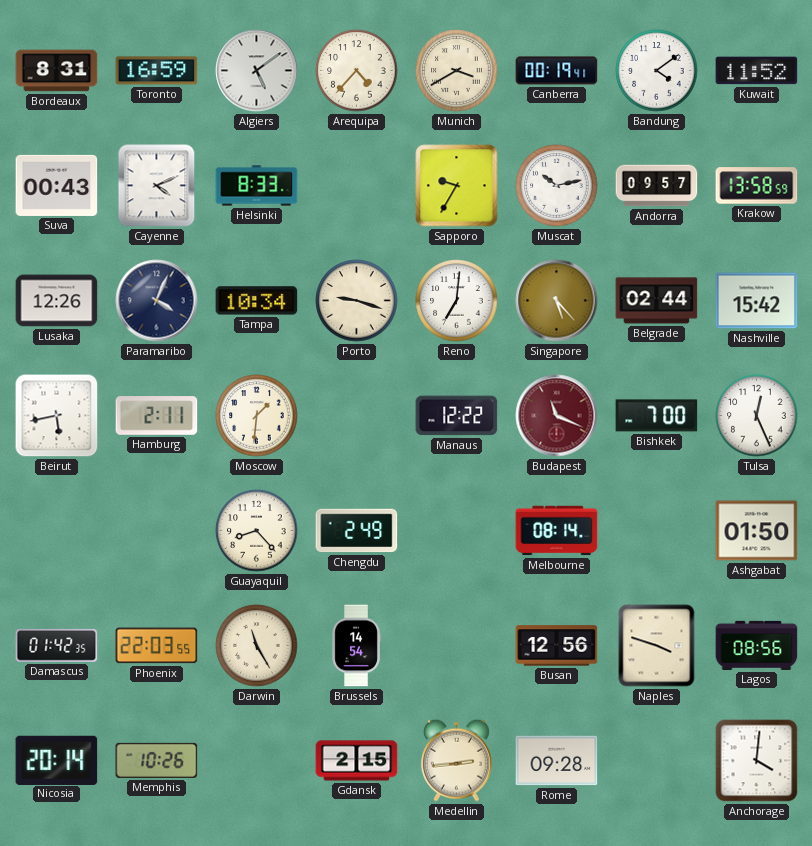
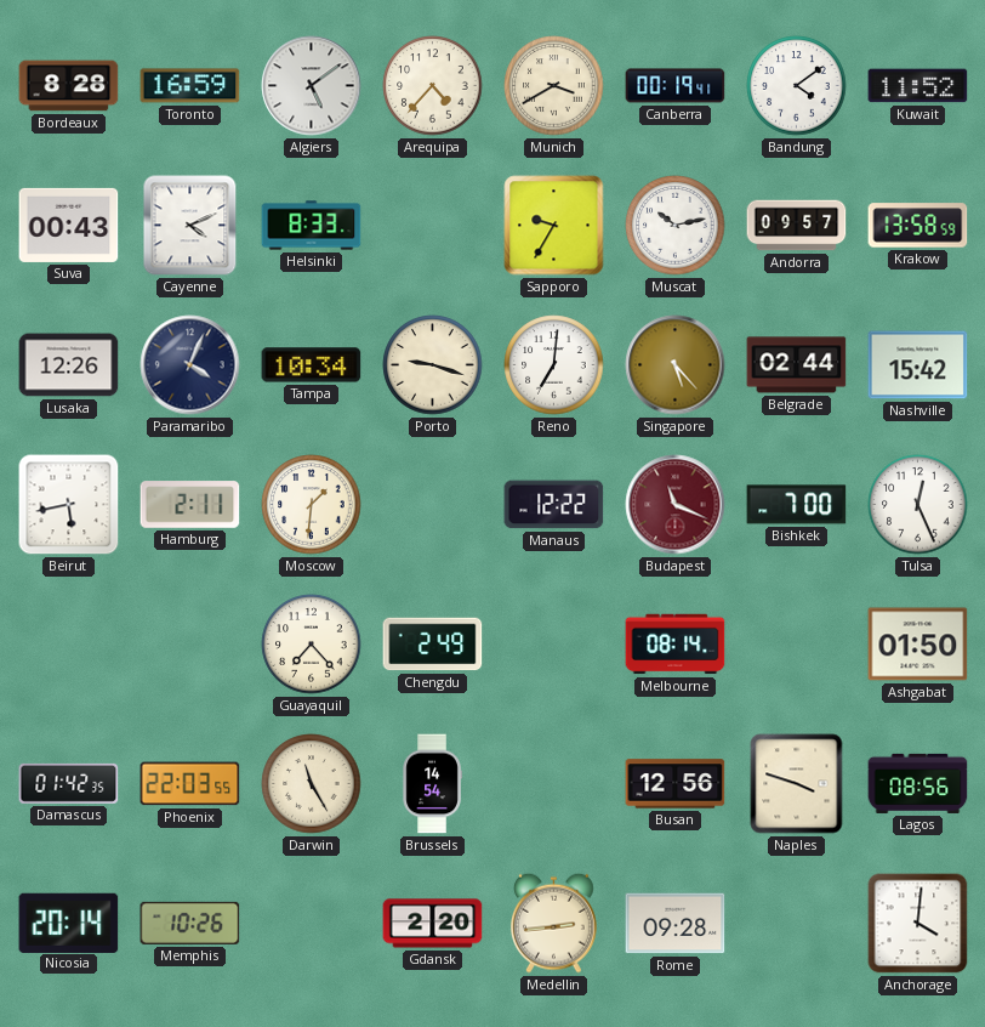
Bordeaux: 8:31 -> 8:28
Guayaquil: 8:23 -> 7:23
Gdansk: 2:15 -> 2:20
